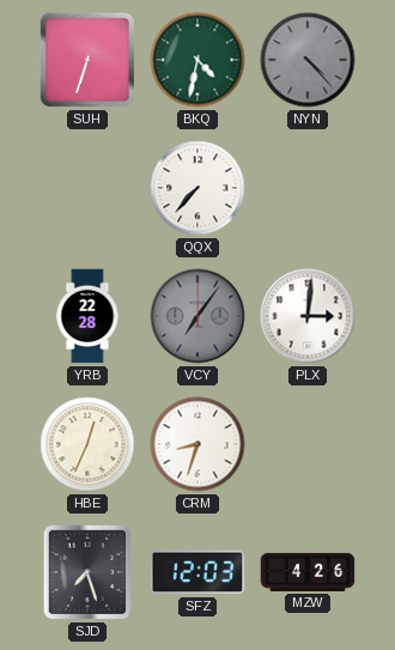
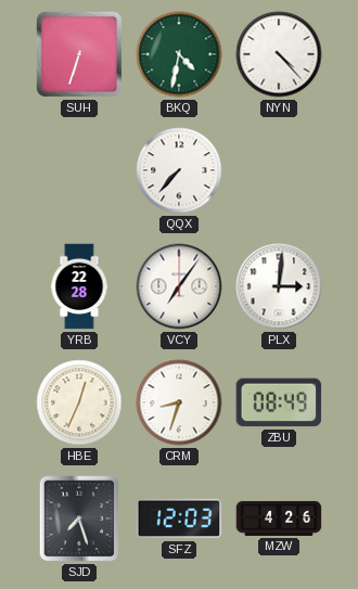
NYN dial: grey -> white
VCY dial: grey -> white
ZBU: none -> 08:49
